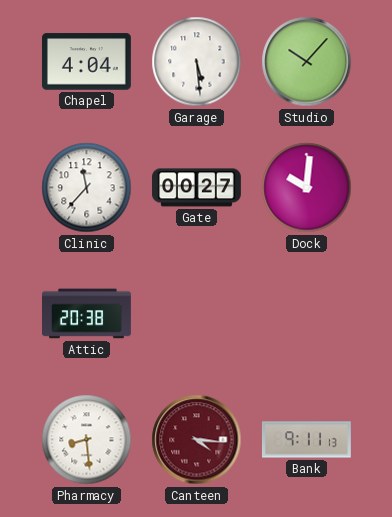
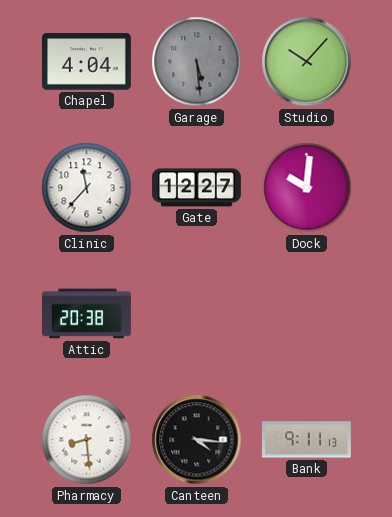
Garage dial: white -> grey
Gate: 00:27 -> 12:27
Canteen dial: burgundy -> black
